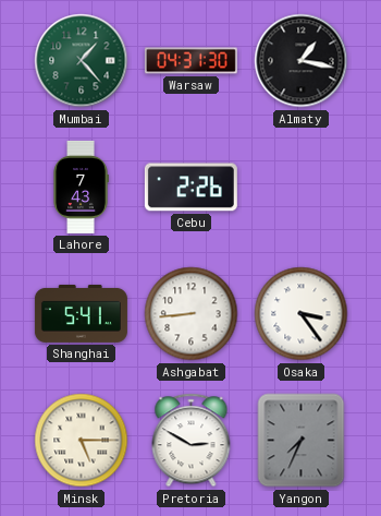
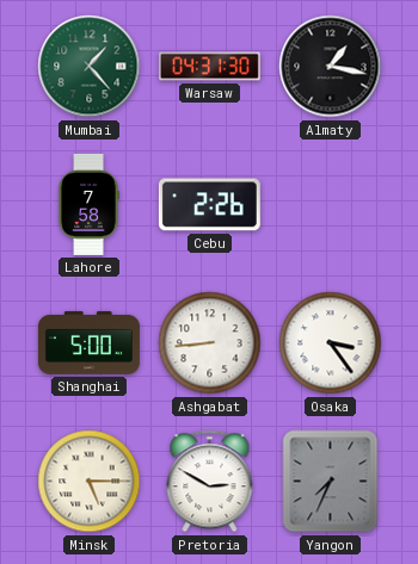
Lahore: 7:43 -> 7:58
Shanghai: 5:41 -> 5:00
